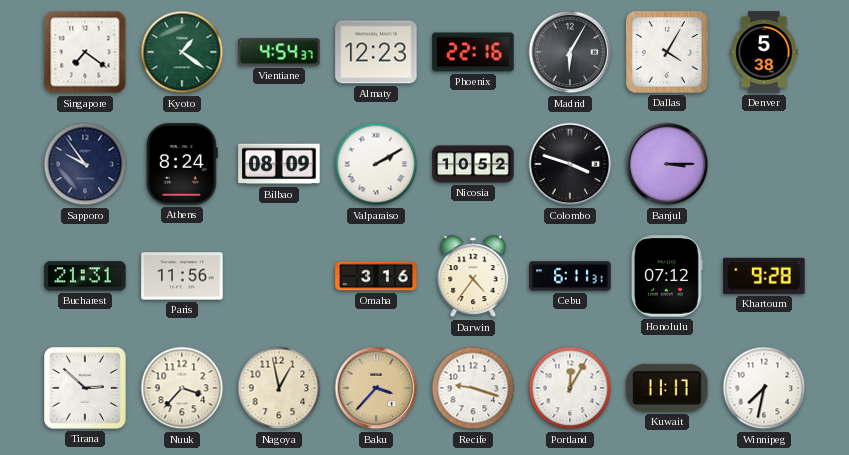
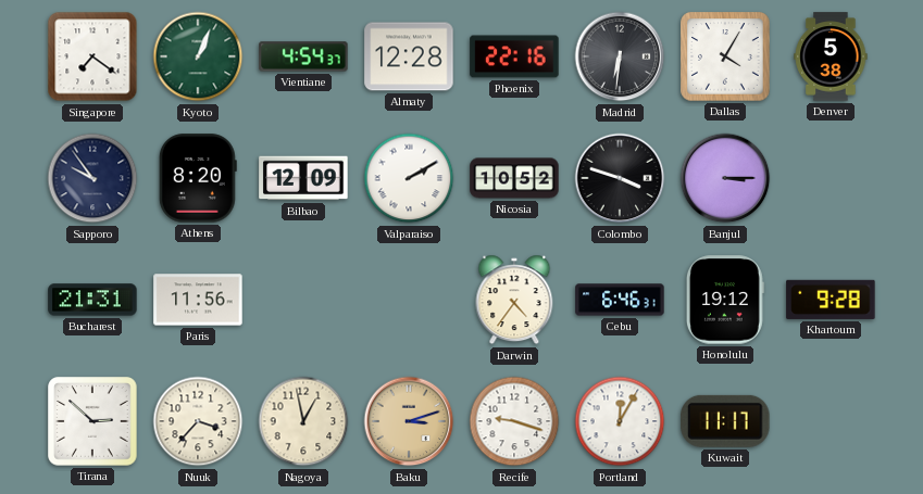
Kyoto: 1:21 -> 1:04
Almaty: 12:23 -> 12:28
Madrid: 6:05 -> 6:31
Athens: 8:24 -> 8:20
Bilbao: 08:09 -> 12:09
Omaha: 3:16 -> none
Cebu: 6:11 -> 6:46
Honolulu: 07:12 -> 19:12
Baku: 3:37 -> 3:12
Winnipeg: 7:32 -> none
